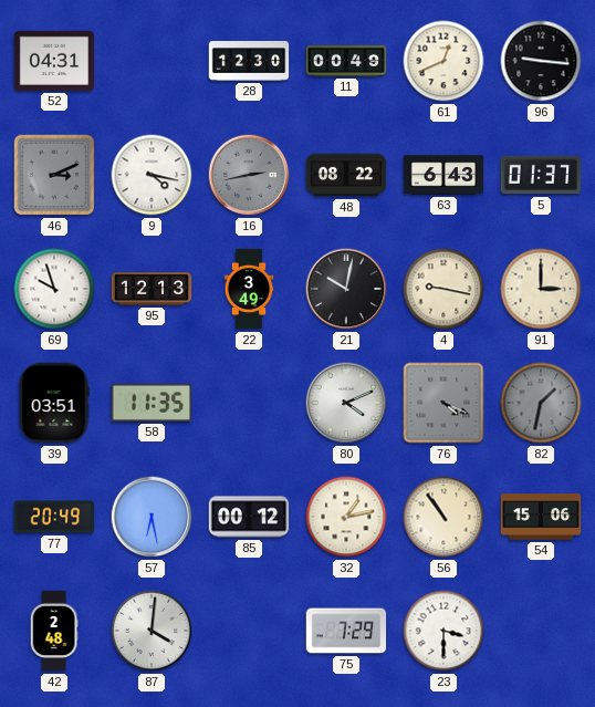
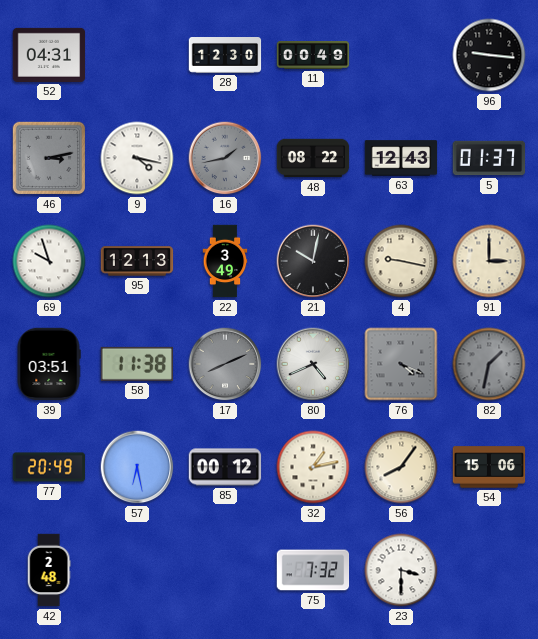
61: 12:41 -> none
46: 3:11 -> 3:13
16: 2:43 -> 1:43
63: 6:43 -> 12:43
58: 11:35 -> 11:38
17: none -> 8:11
80: 4:11 -> 4:41
56: 10:54 -> 8:06
87: 4:01 -> none
75: 7:29 -> 7:32
